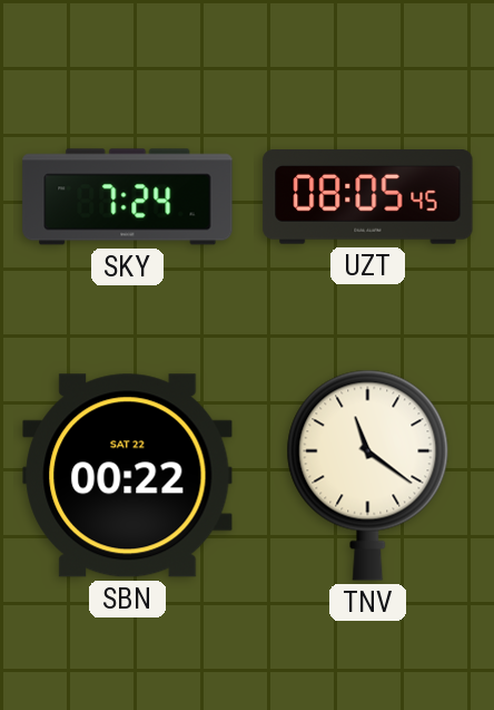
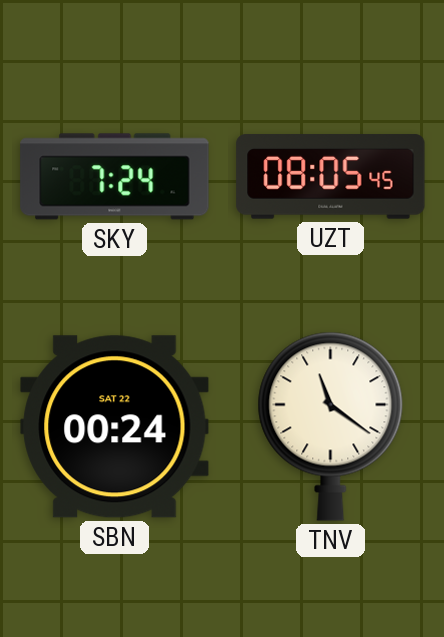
SBN: 00:22 -> 00:24
